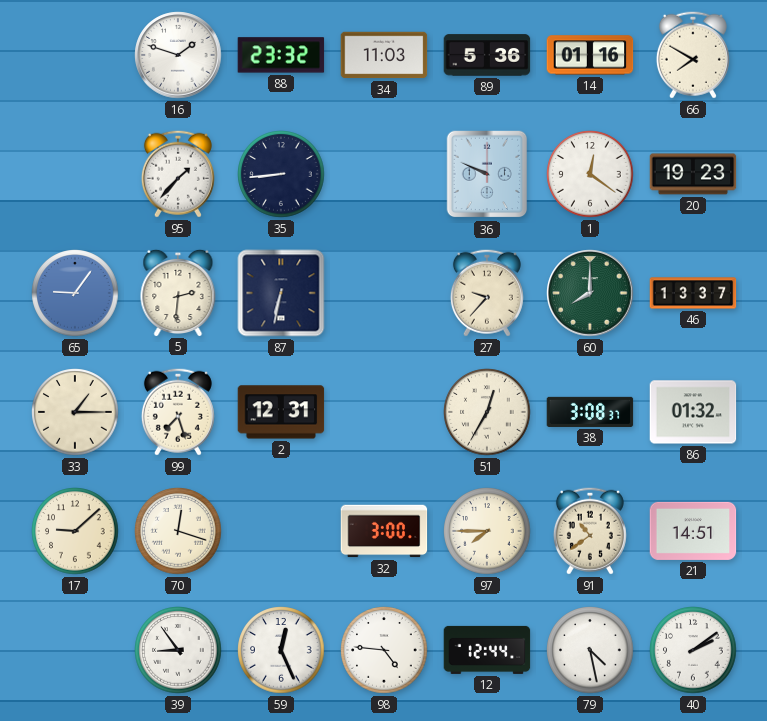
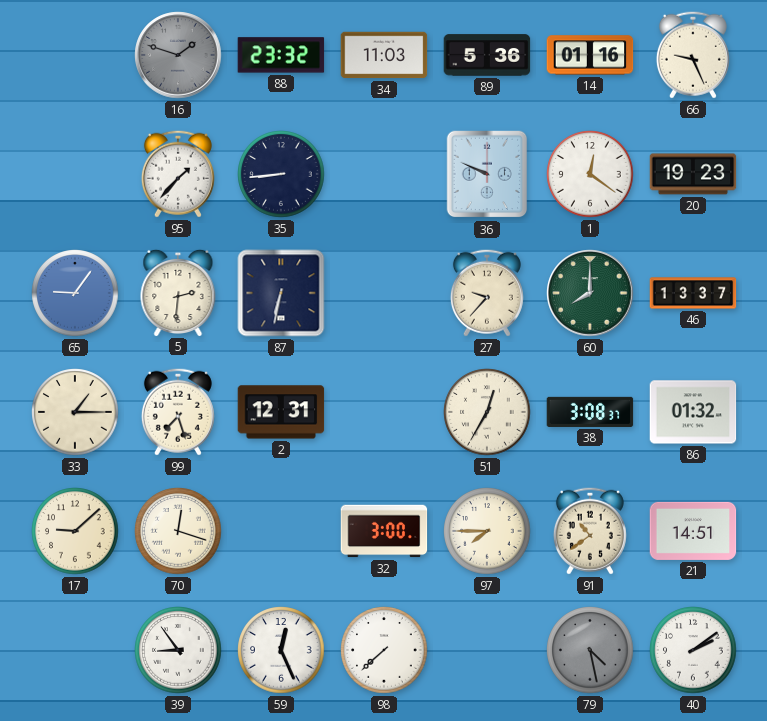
16 dial: white -> grey
66: 7:50 -> 9:26
98: 4:46 -> 7:38
12: 12:44 -> none
79 dial: white -> grey
